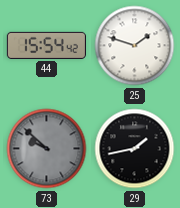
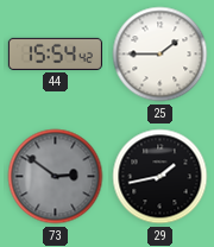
25: 1:48 -> 1:45
73: 9:52 -> 2:51
